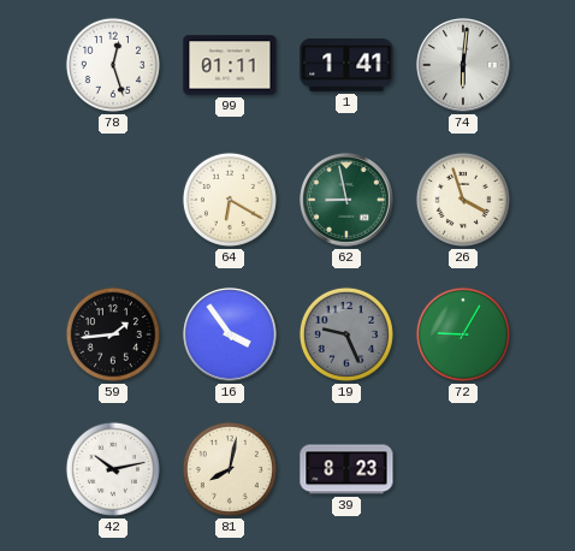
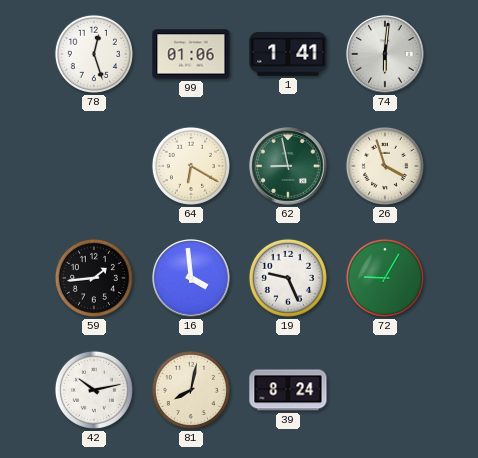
99: 01:11 -> 01:06
16: 3:54 -> 3:59
19 dial: grey -> white
39: 8:23 -> 8:24
